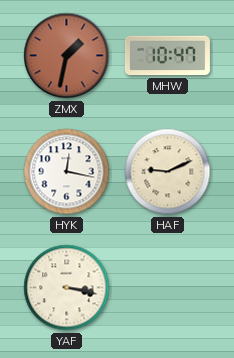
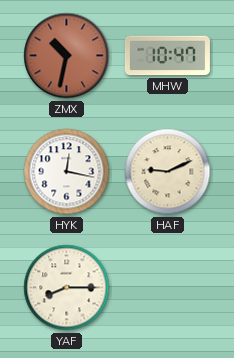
ZMX: 1:32 -> 10:32
YAF: 3:17 -> 8:15
